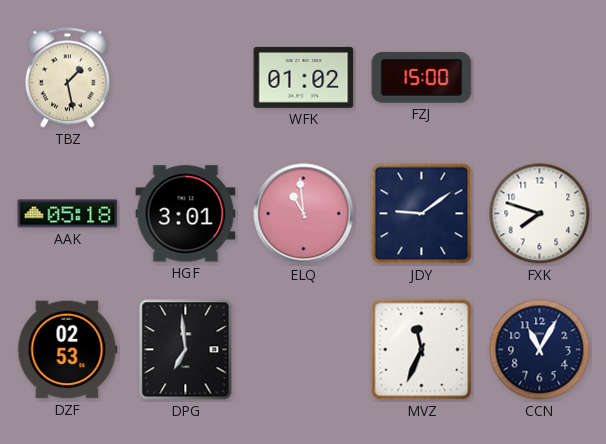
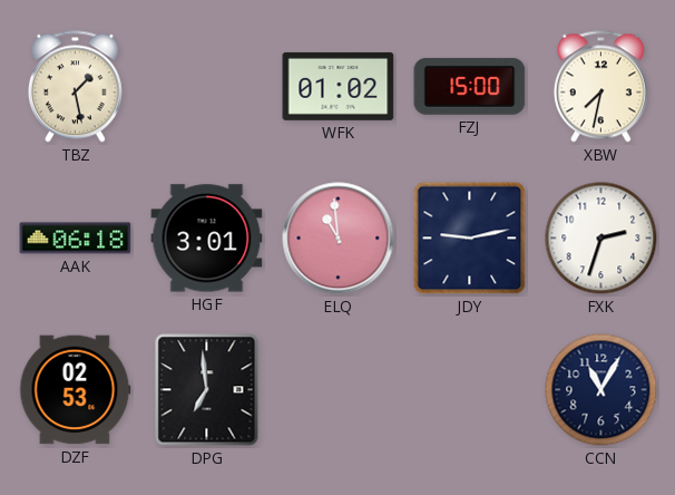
XBW: none -> 7:32
AAK: 05:18 -> 06:18
JDY: 9:09 -> 9:13
FXK: 7:48 -> 2:33
MVZ: 11:34 -> none
